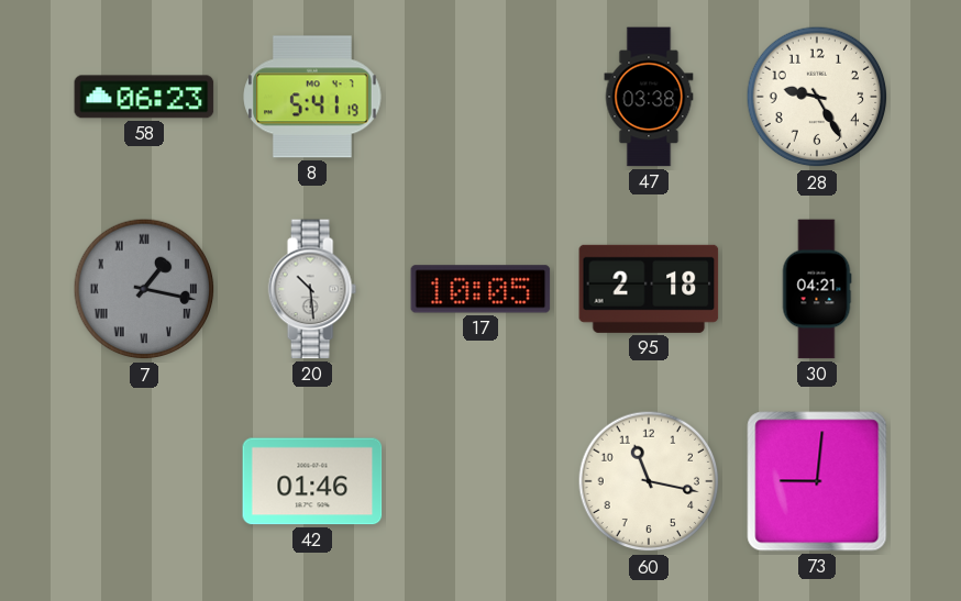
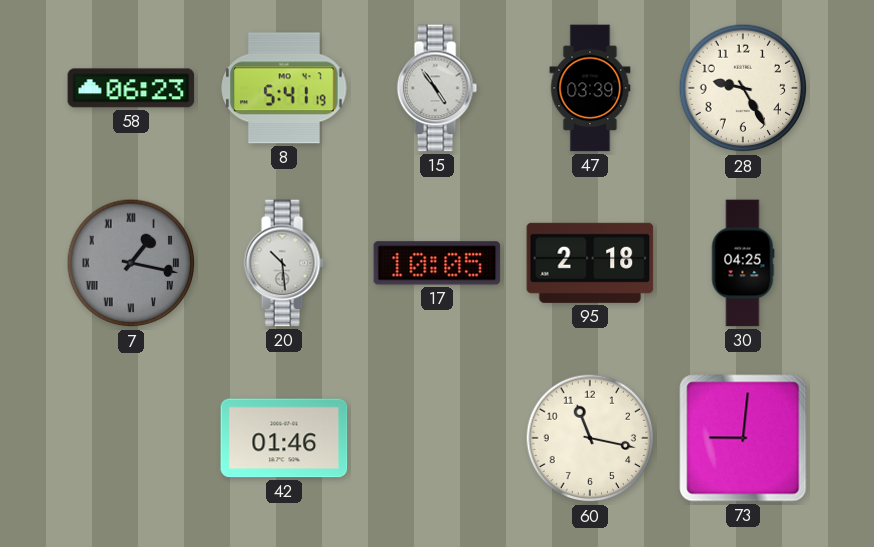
15: none -> 4:54
47: 03:38 -> 03:39
30: 04:21 -> 04:25
